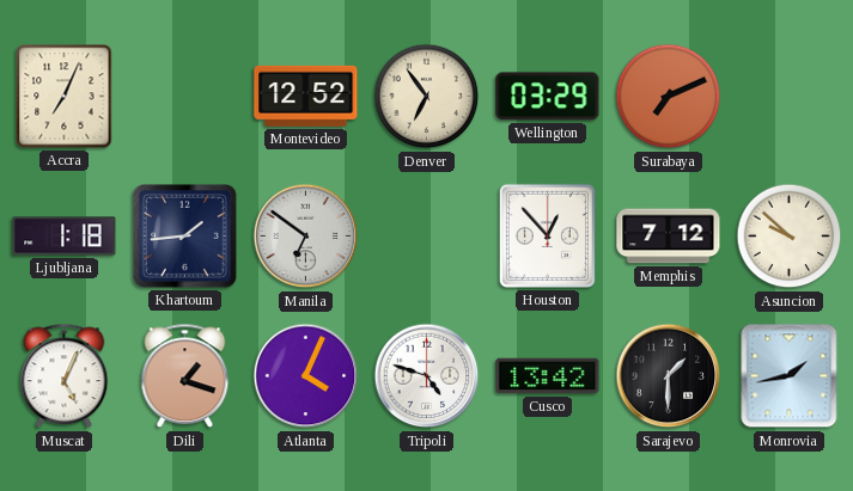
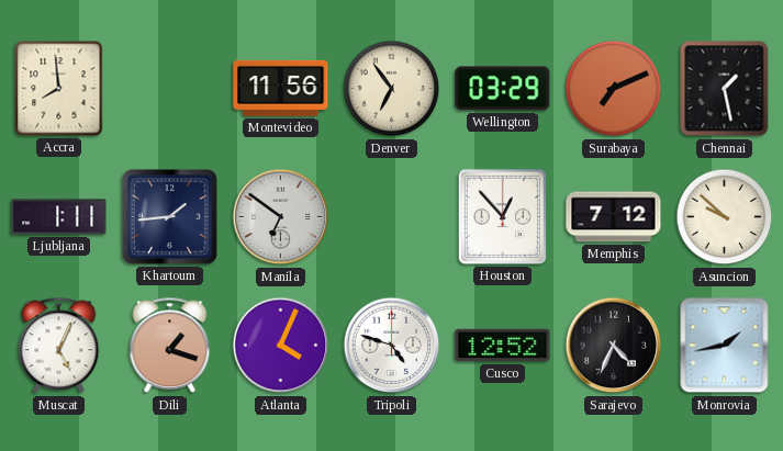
Accra: 7:04 -> 7:59
Montevideo: 12:52 -> 11:56
Chennai: none -> 1:28
Ljubljana: 1:18 -> 1:11
Cusco: 13:42 -> 12:52
Sarajevo: 1:30 -> 4:34
